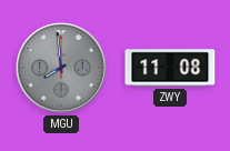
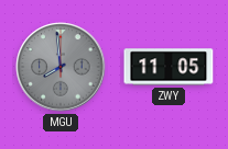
ZWY: 11:08 -> 11:05
